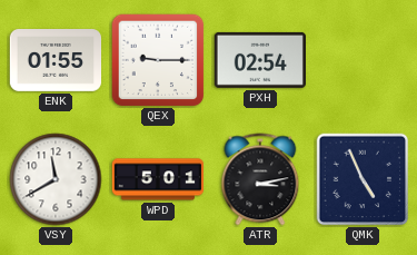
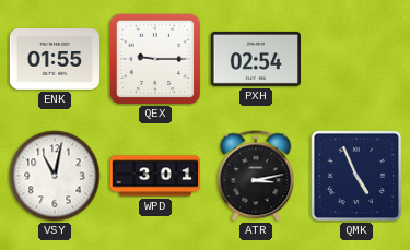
VSY: 11:40 -> 11:02
WPD: 5:01 -> 3:01
